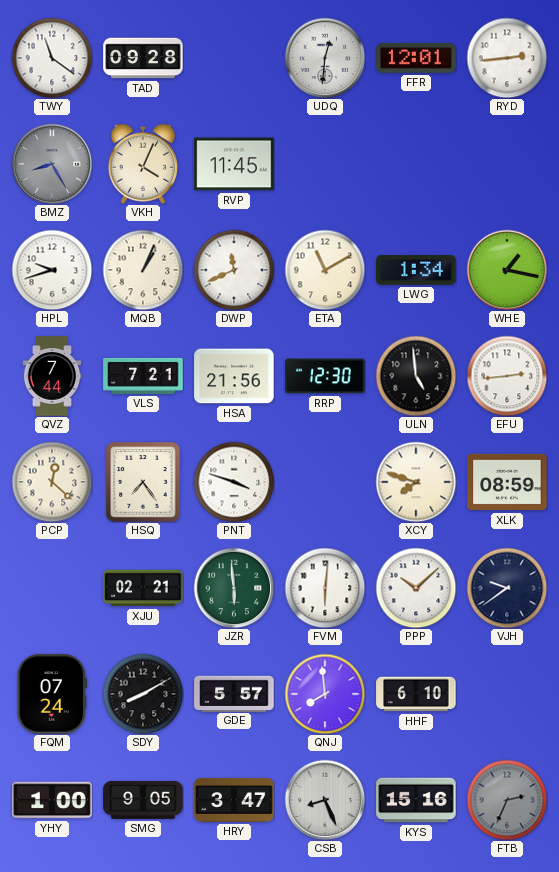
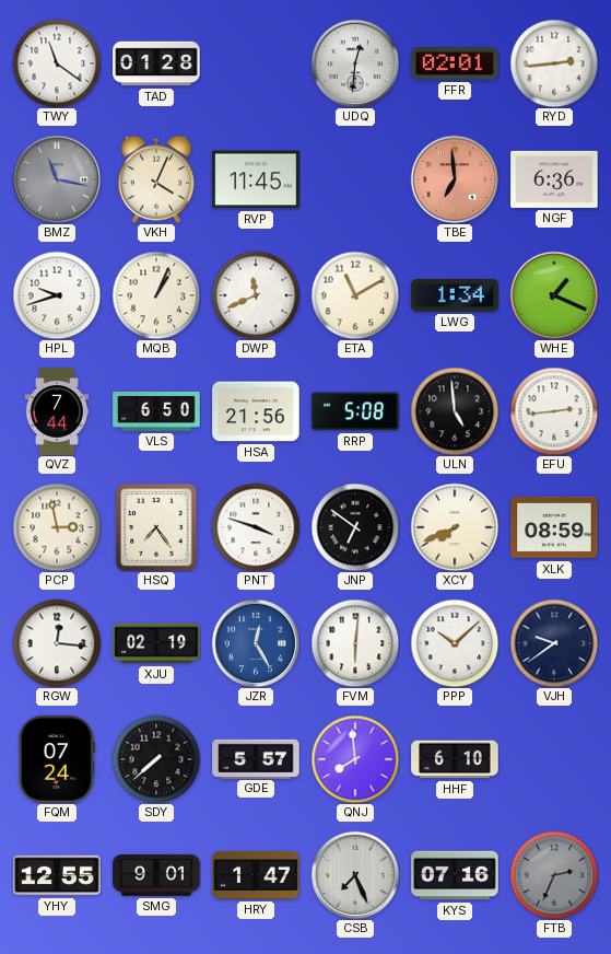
TAD: 09:28 -> 01:28
FFR: 12:01 -> 02:01
BMZ: 8:25 -> 11:17
TBE: none -> 6:59
NGF: none -> 6:36
WHE: 1:17 -> 1:19
VLS: 7:21 -> 6:50
RRP: 12:30 -> 5:08
PCP: 12:22 -> 2:58
JNP: none -> 6:51
XCY: 7:48 -> 7:41
RGW: none -> 12:16
XJU: 02:21 -> 02:19
JZR: 5:59 -> 12:25
JZR dial: green -> blue
SDY: 8:10 -> 7:38
YHY: 1:00 -> 12:55
SMG: 9:05 -> 9:01
HRY: 3:47 -> 1:47
CSB: 8:26 -> 7:26
KYS: 15:16 -> 07:16
